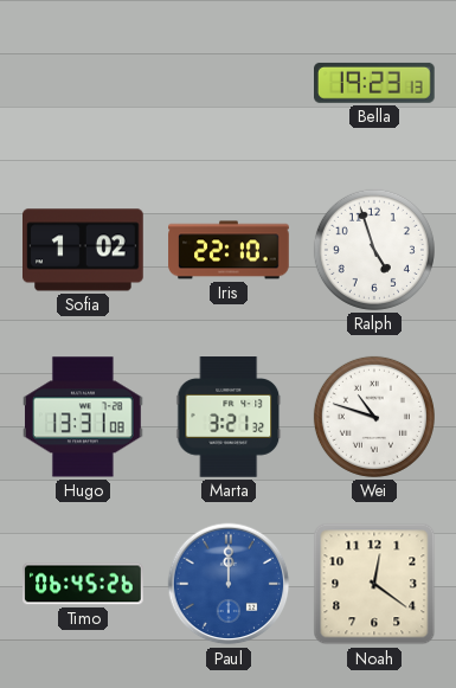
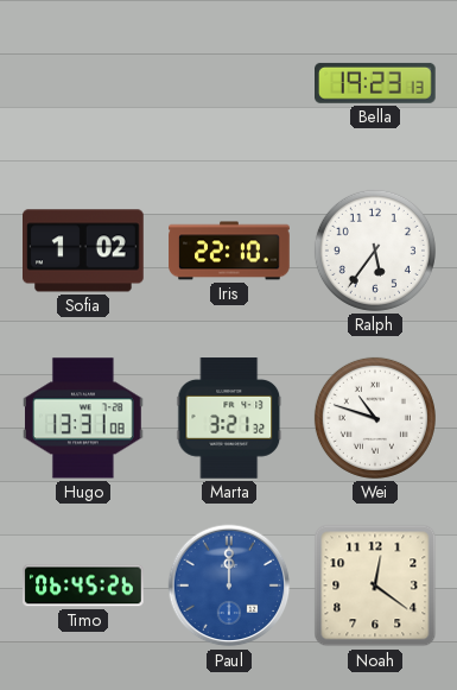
Ralph: 4:57 -> 5:36
